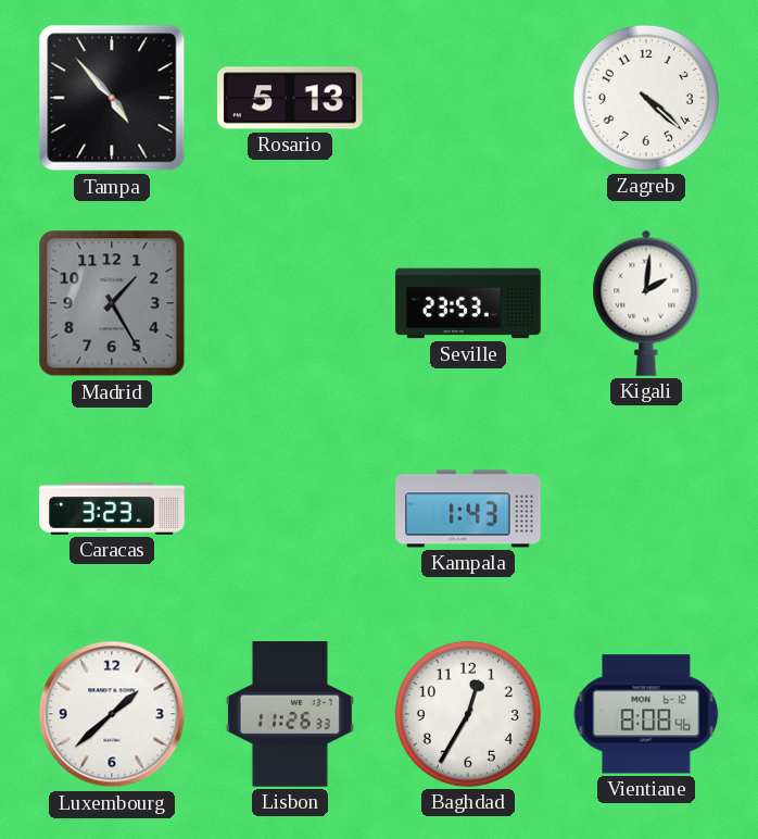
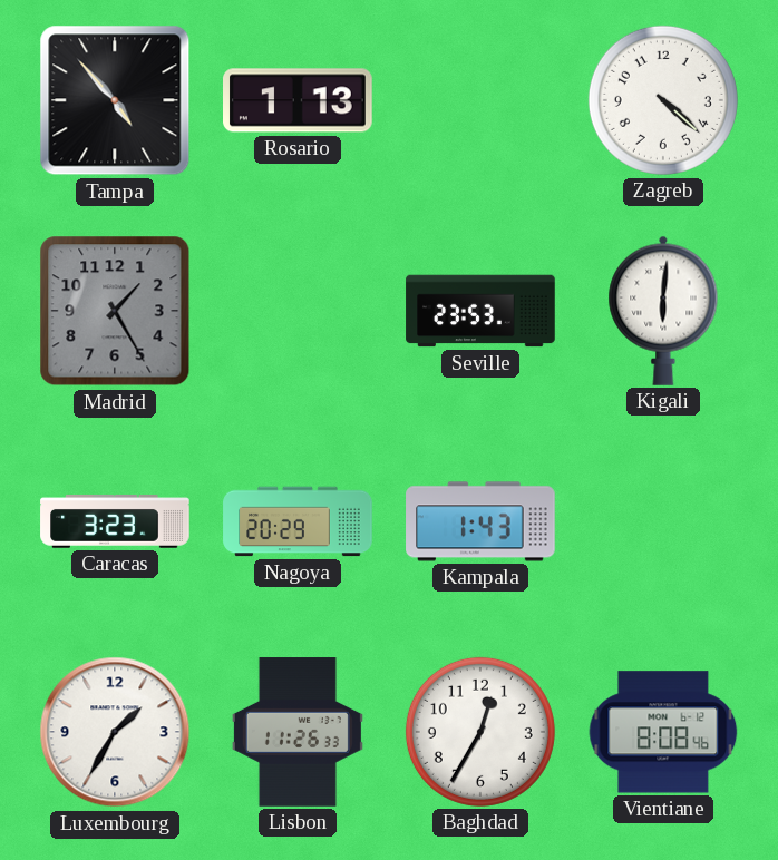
Rosario: 5:13 -> 1:13
Kigali: 2:01 -> 6:01
Nagoya: none -> 20:29
Luxembourg: 1:38 -> 1:35
